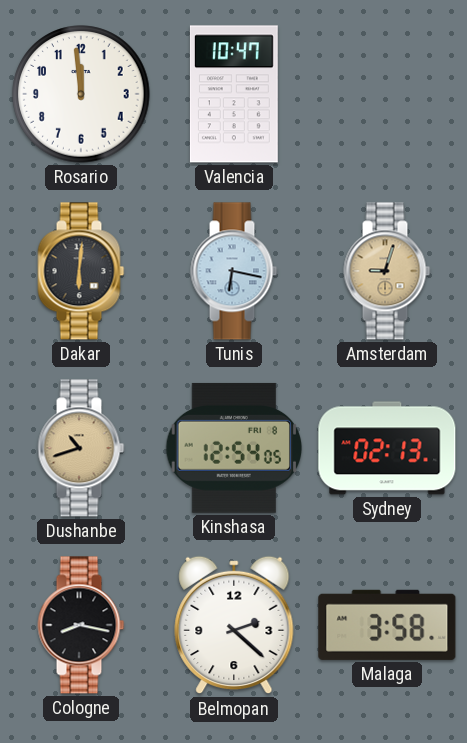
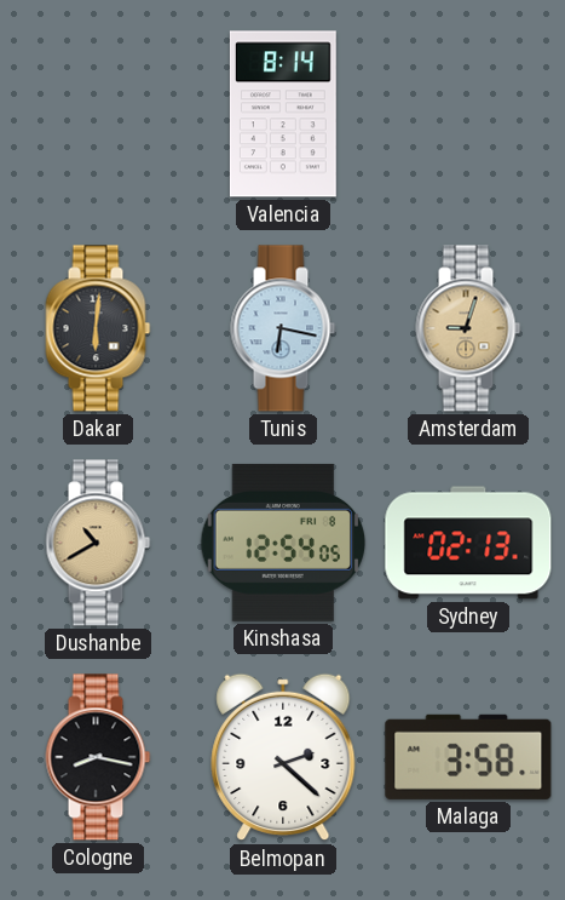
Rosario: 11:59 -> none
Valencia: 10:47 -> 8:14
Dushanbe: 10:42 -> 10:40
